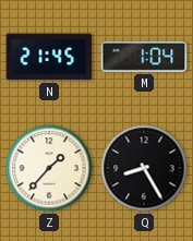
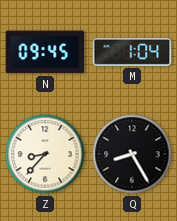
N: 21:45 -> 09:45
Z: 1:37 -> 8:37
